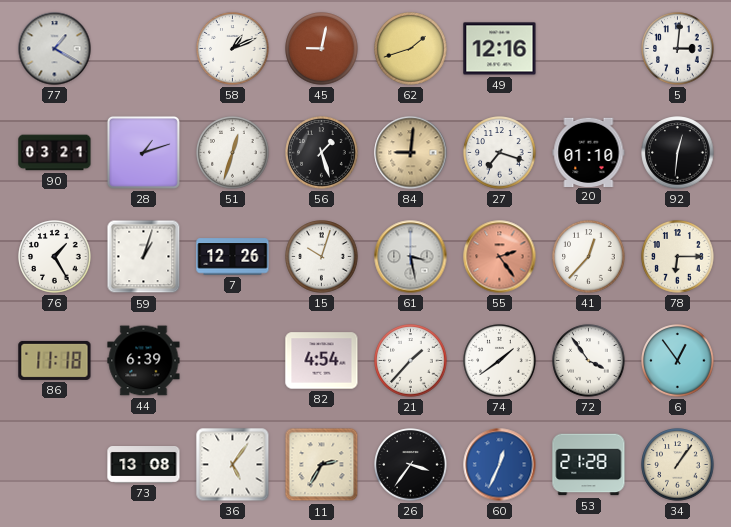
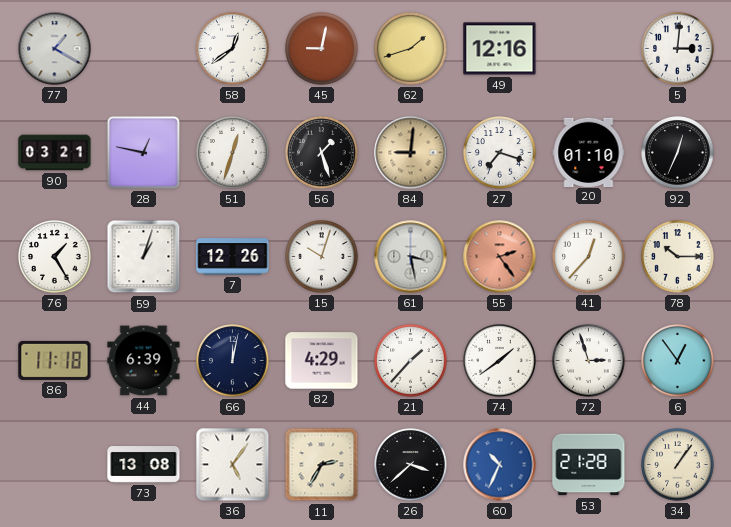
58: 1:11 -> 12:39
28: 1:12 -> 12:47
92: 12:31 -> 12:34
78: 6:15 -> 10:15
66: none -> 12:02
82: 4:54 -> 4:29
72: 3:54 -> 2:57
26: 3:36 -> 3:38
60: 12:34 -> 10:34
